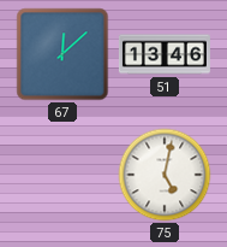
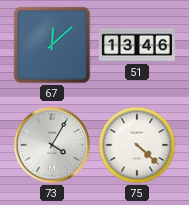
73: none -> 4:05
75: 5:02 -> 4:22
